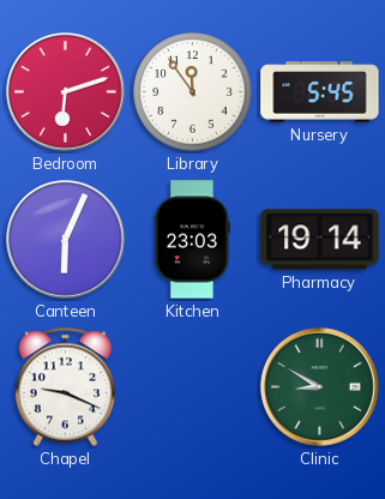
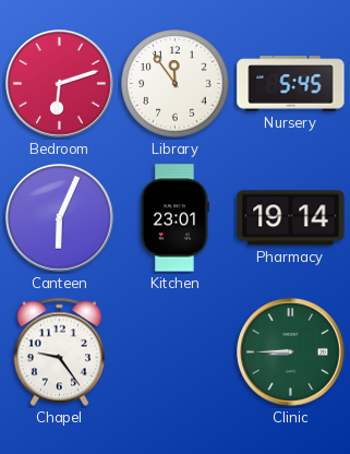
Kitchen: 23:03 -> 23:01
Chapel: 9:19 -> 9:24
Clinic: 8:50 -> 8:45
